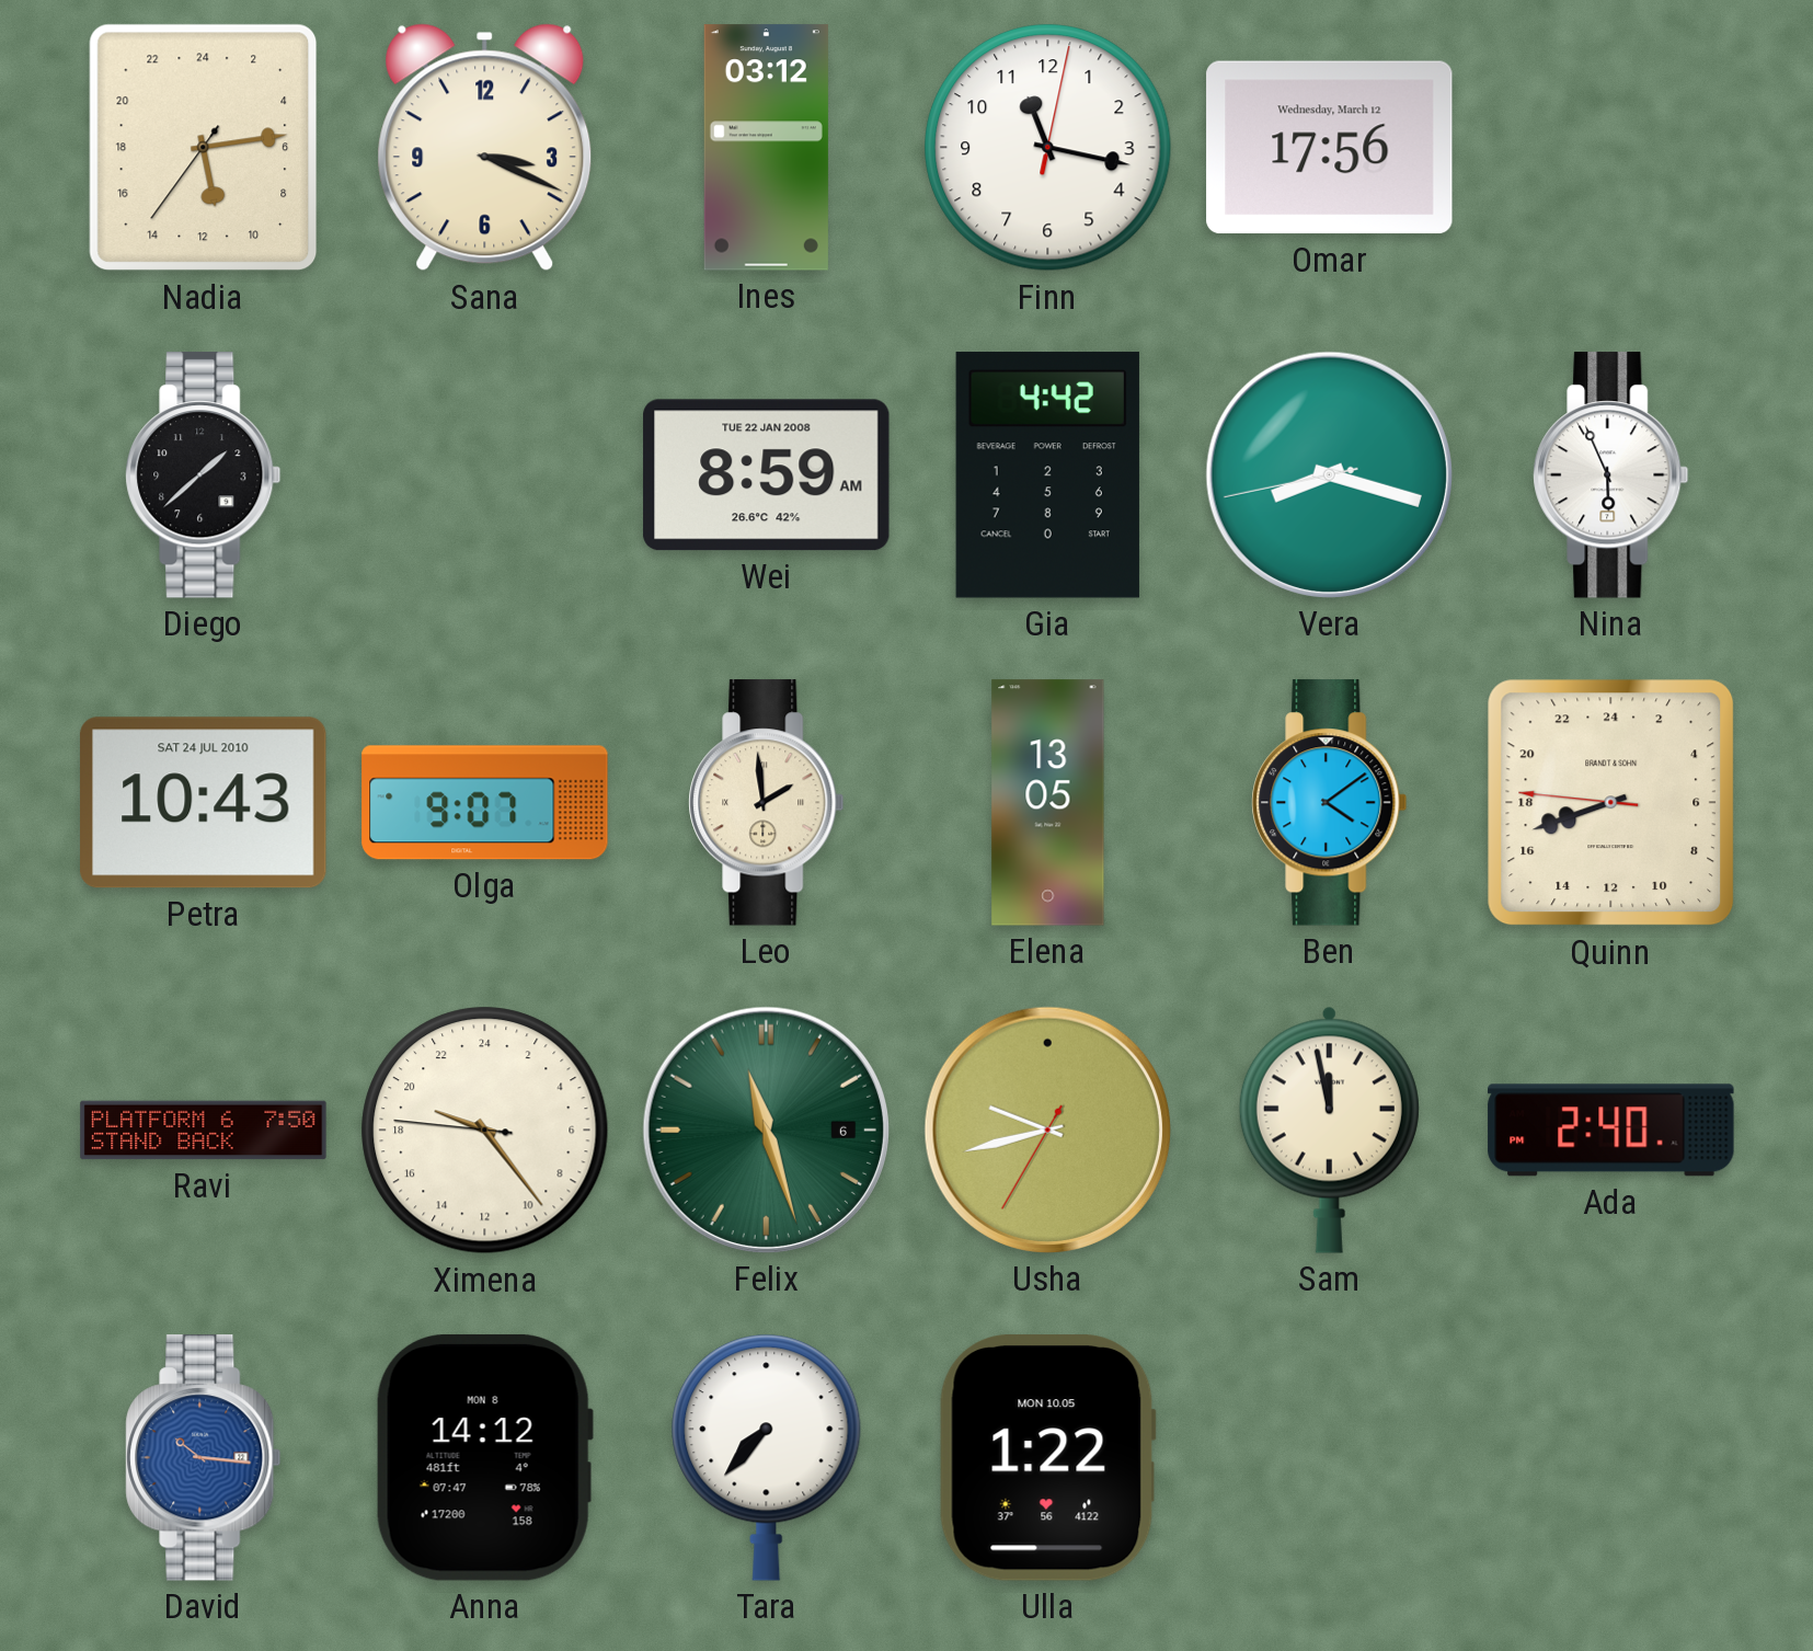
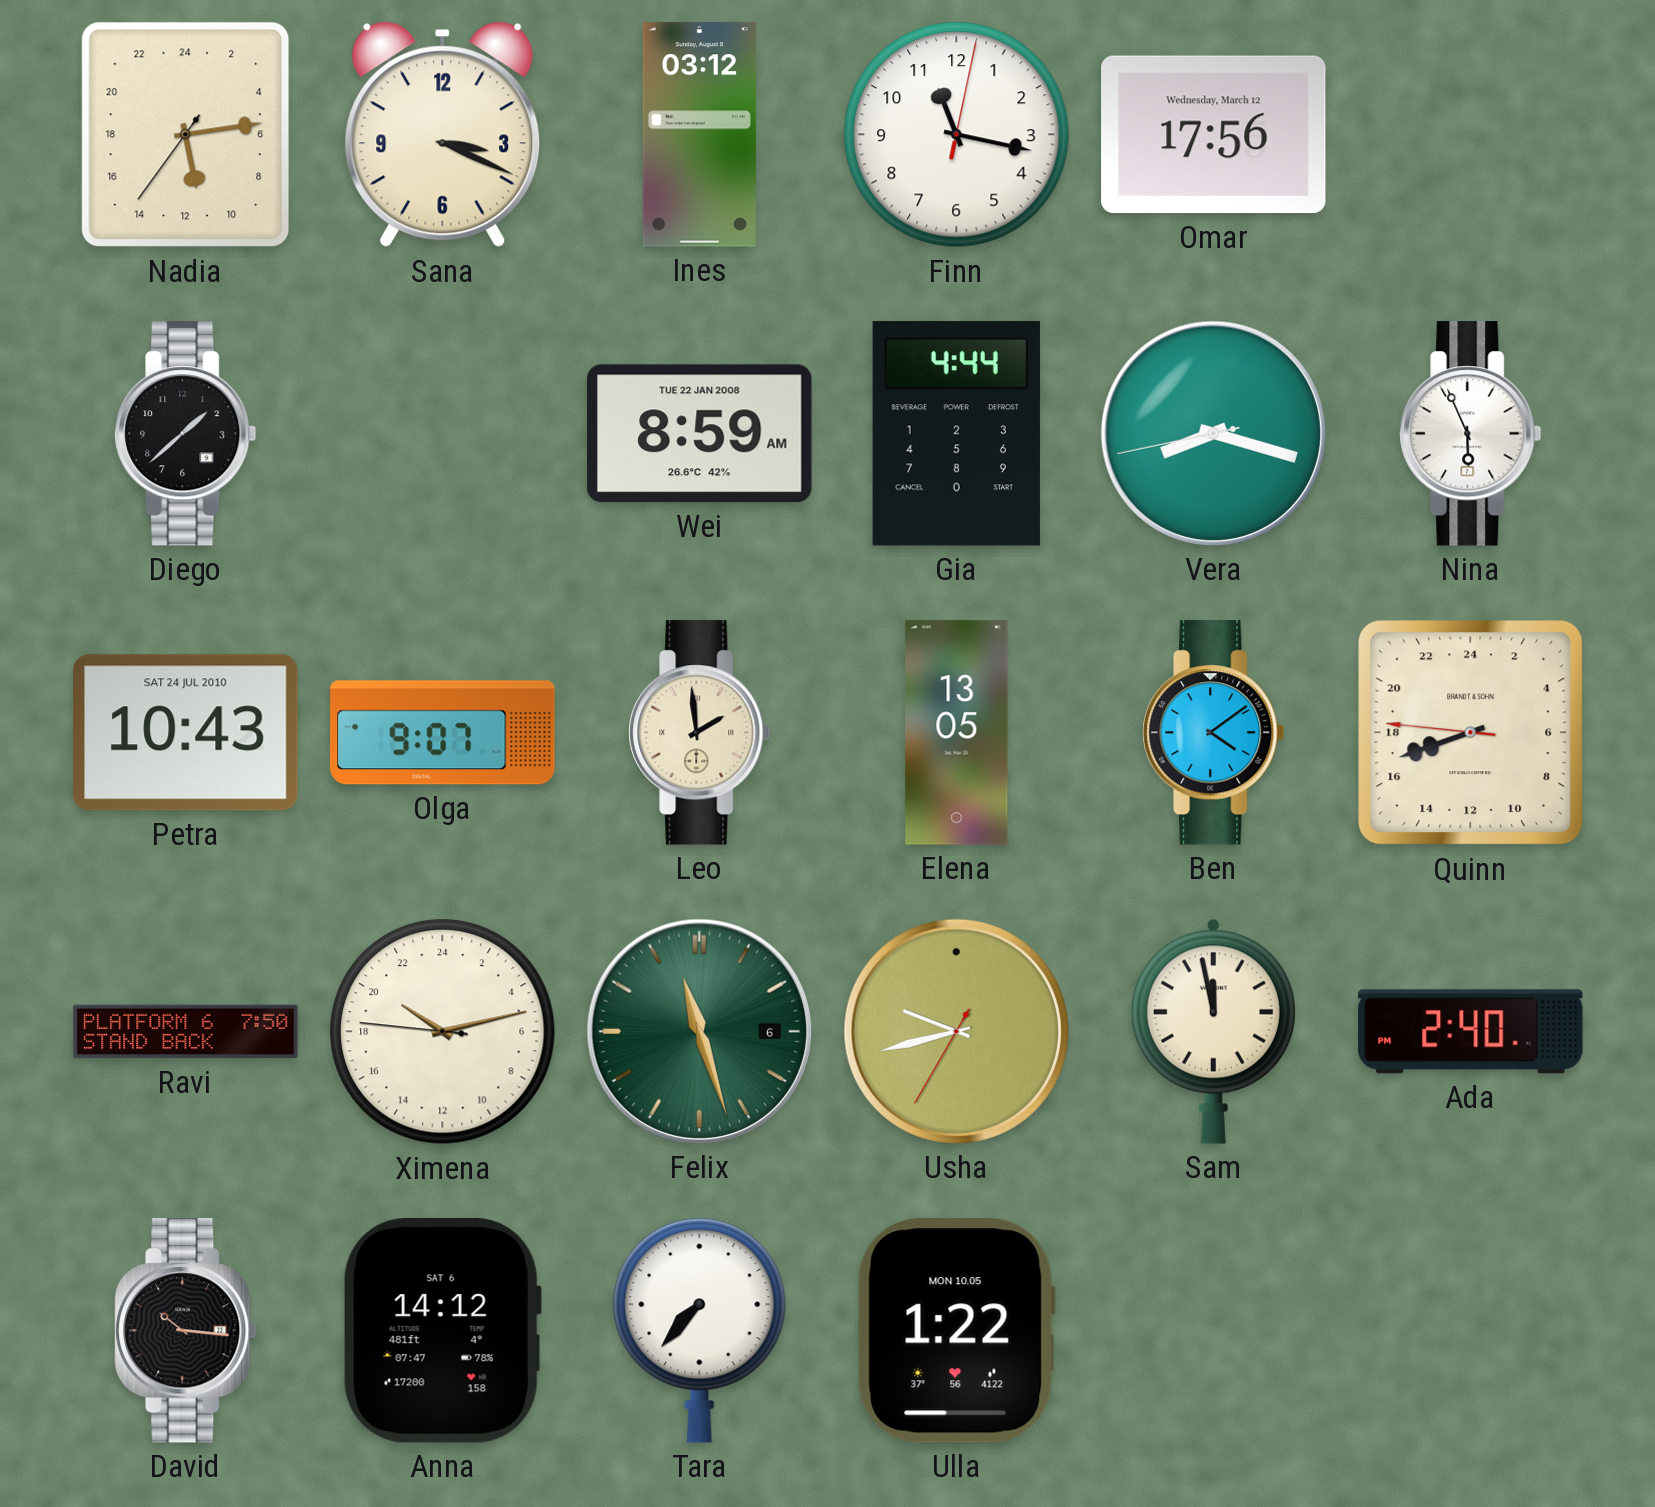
Gia: 4:42 -> 4:44
Ximena: 19:23 -> 20:12
David dial: blue -> black
Anna date: MON 8 -> SAT 6
